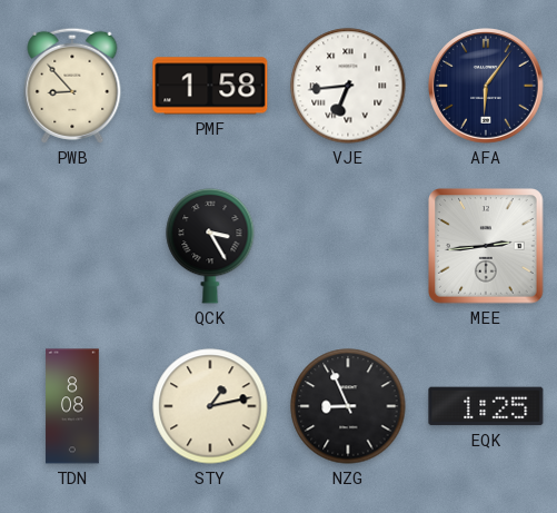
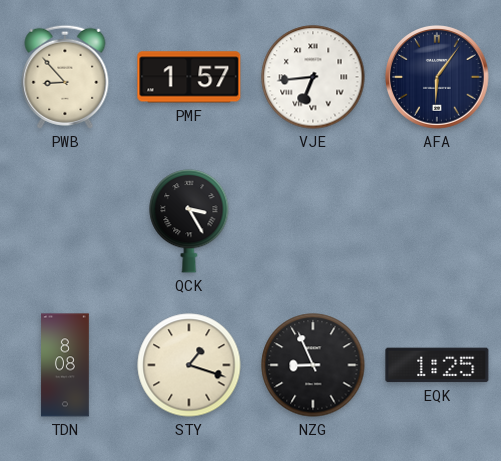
PMF: 1:58 -> 1:57
MEE: 2:44 -> none
STY: 1:13 -> 1:18
